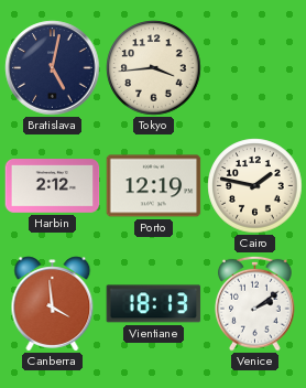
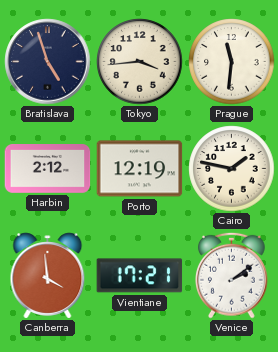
Bratislava: 5:02 -> 4:57
Prague: none -> 11:31
Vientiane: 18:13 -> 17:21
